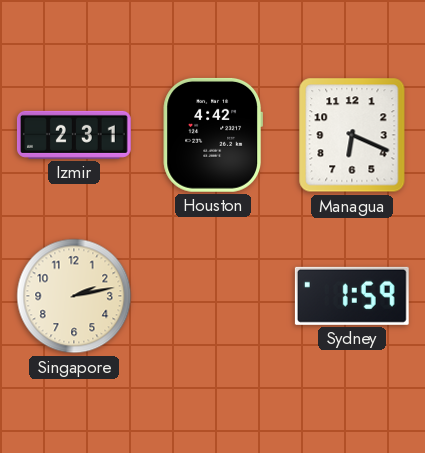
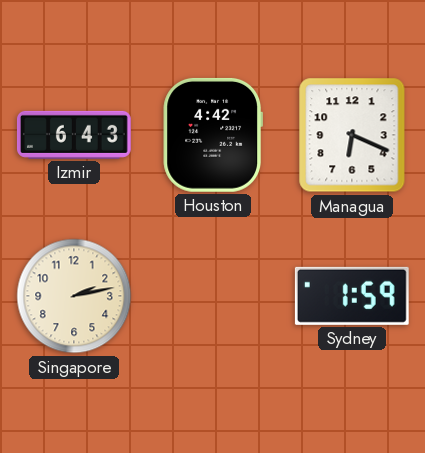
Izmir: 2:31 -> 6:43
